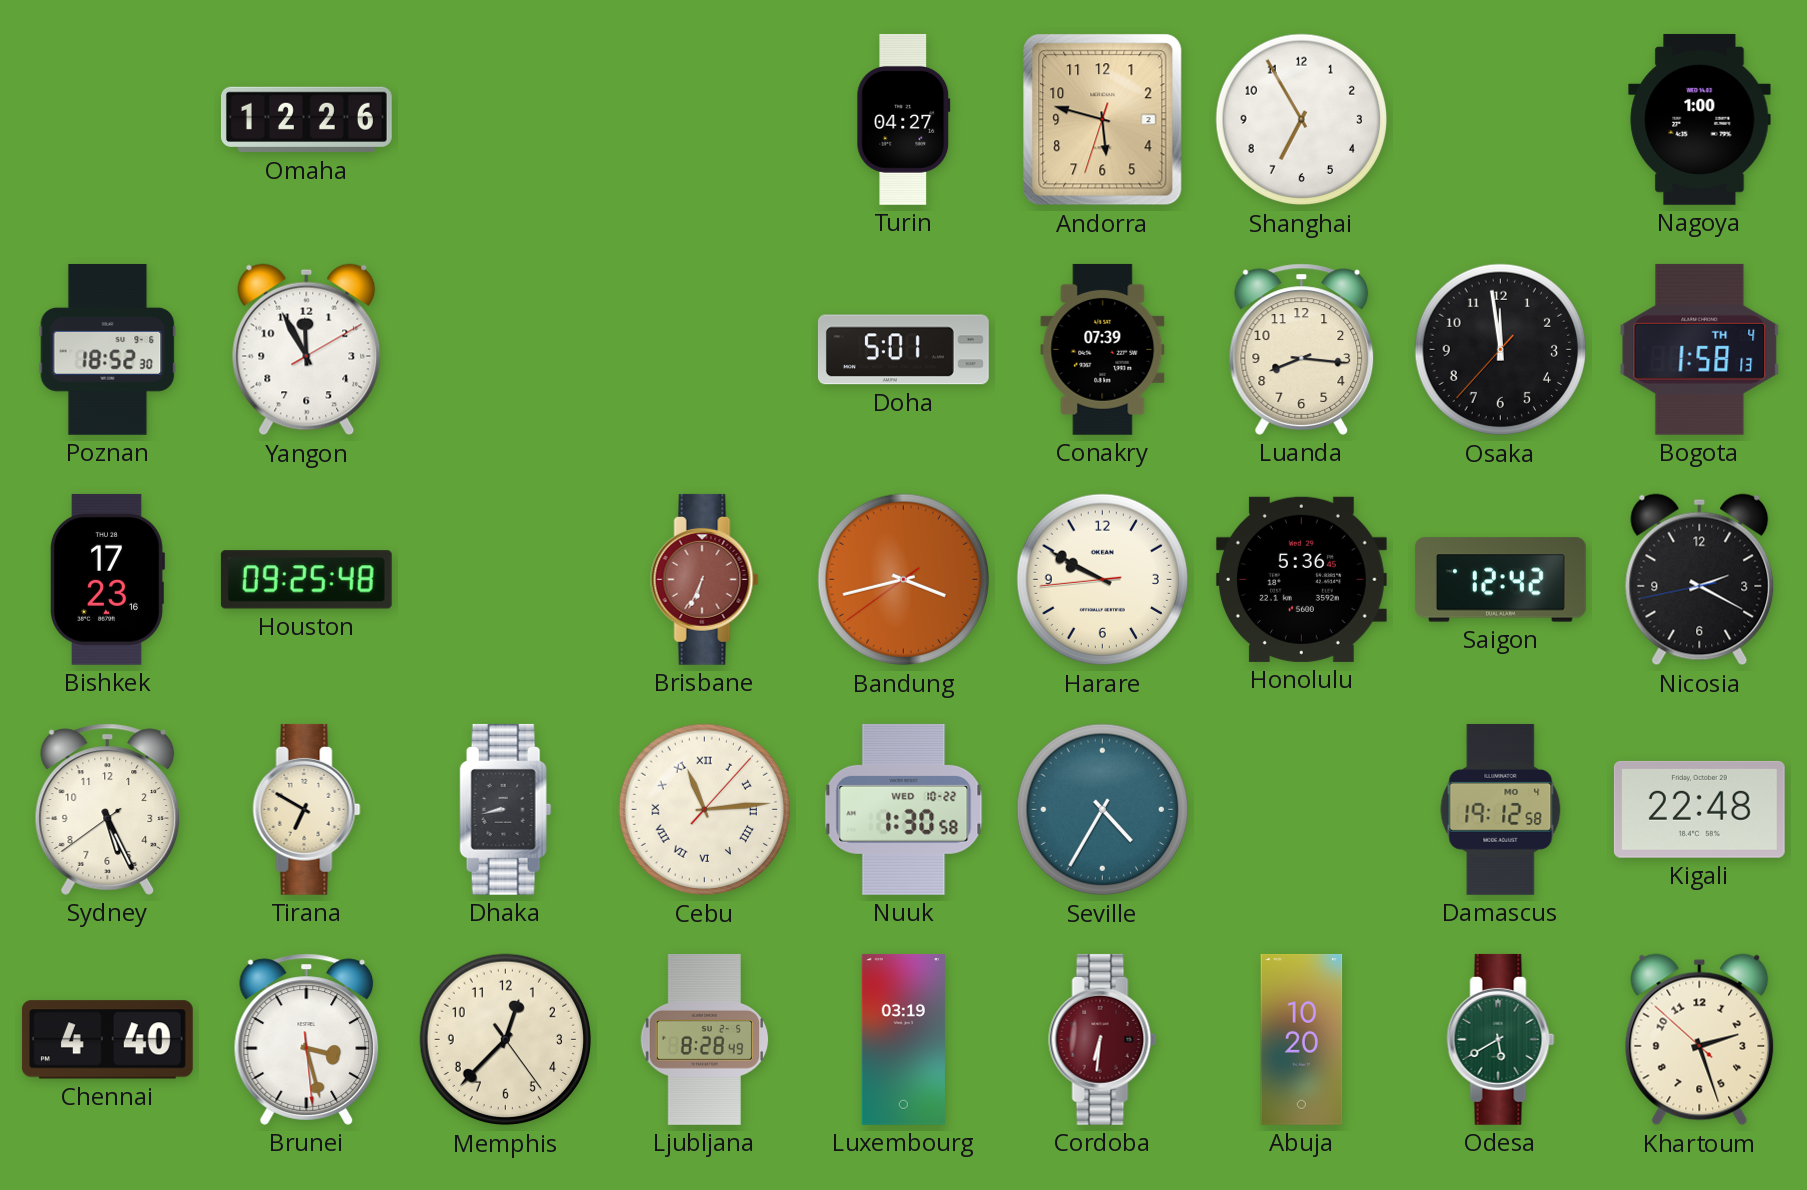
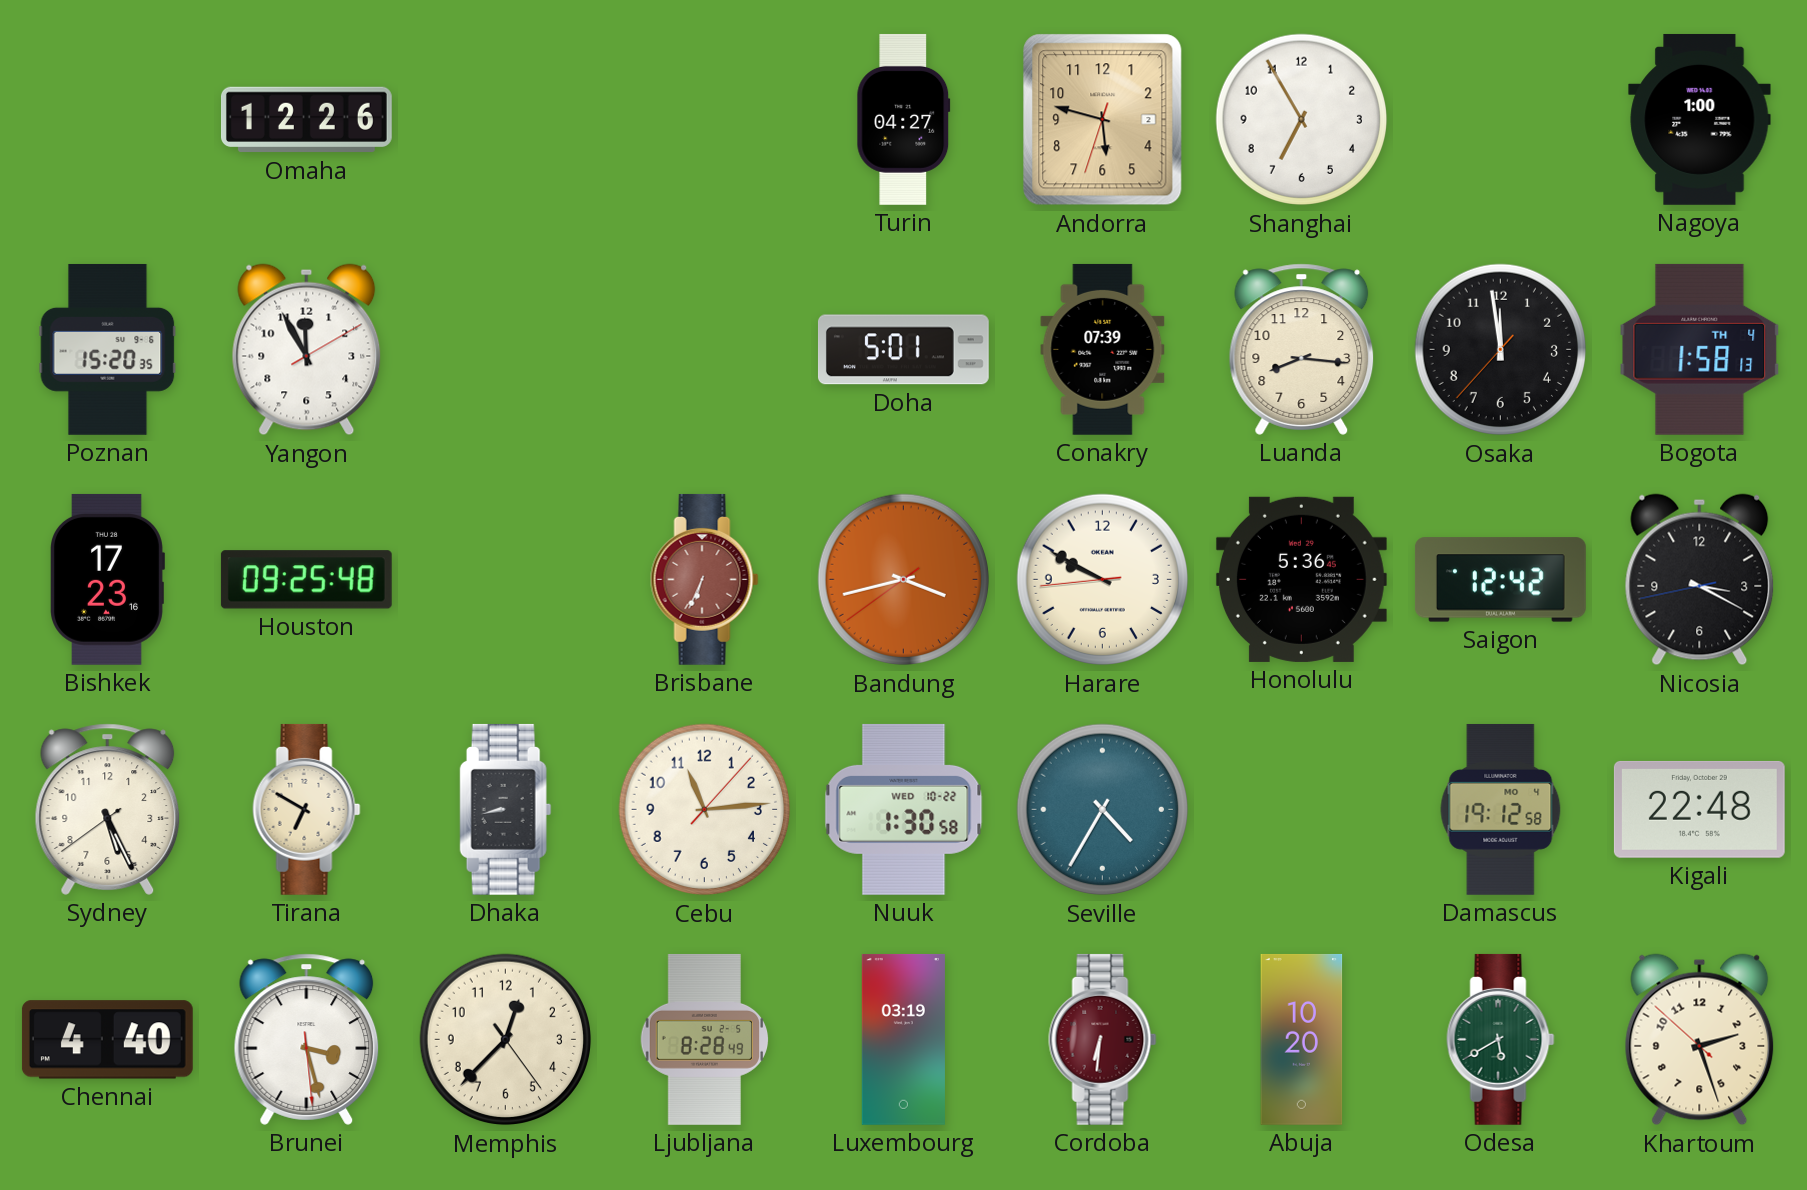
Poznan: 18:52 -> 15:20
Nicosia: 2:19 -> 3:19
Cebu numerals: Roman -> Arabic
